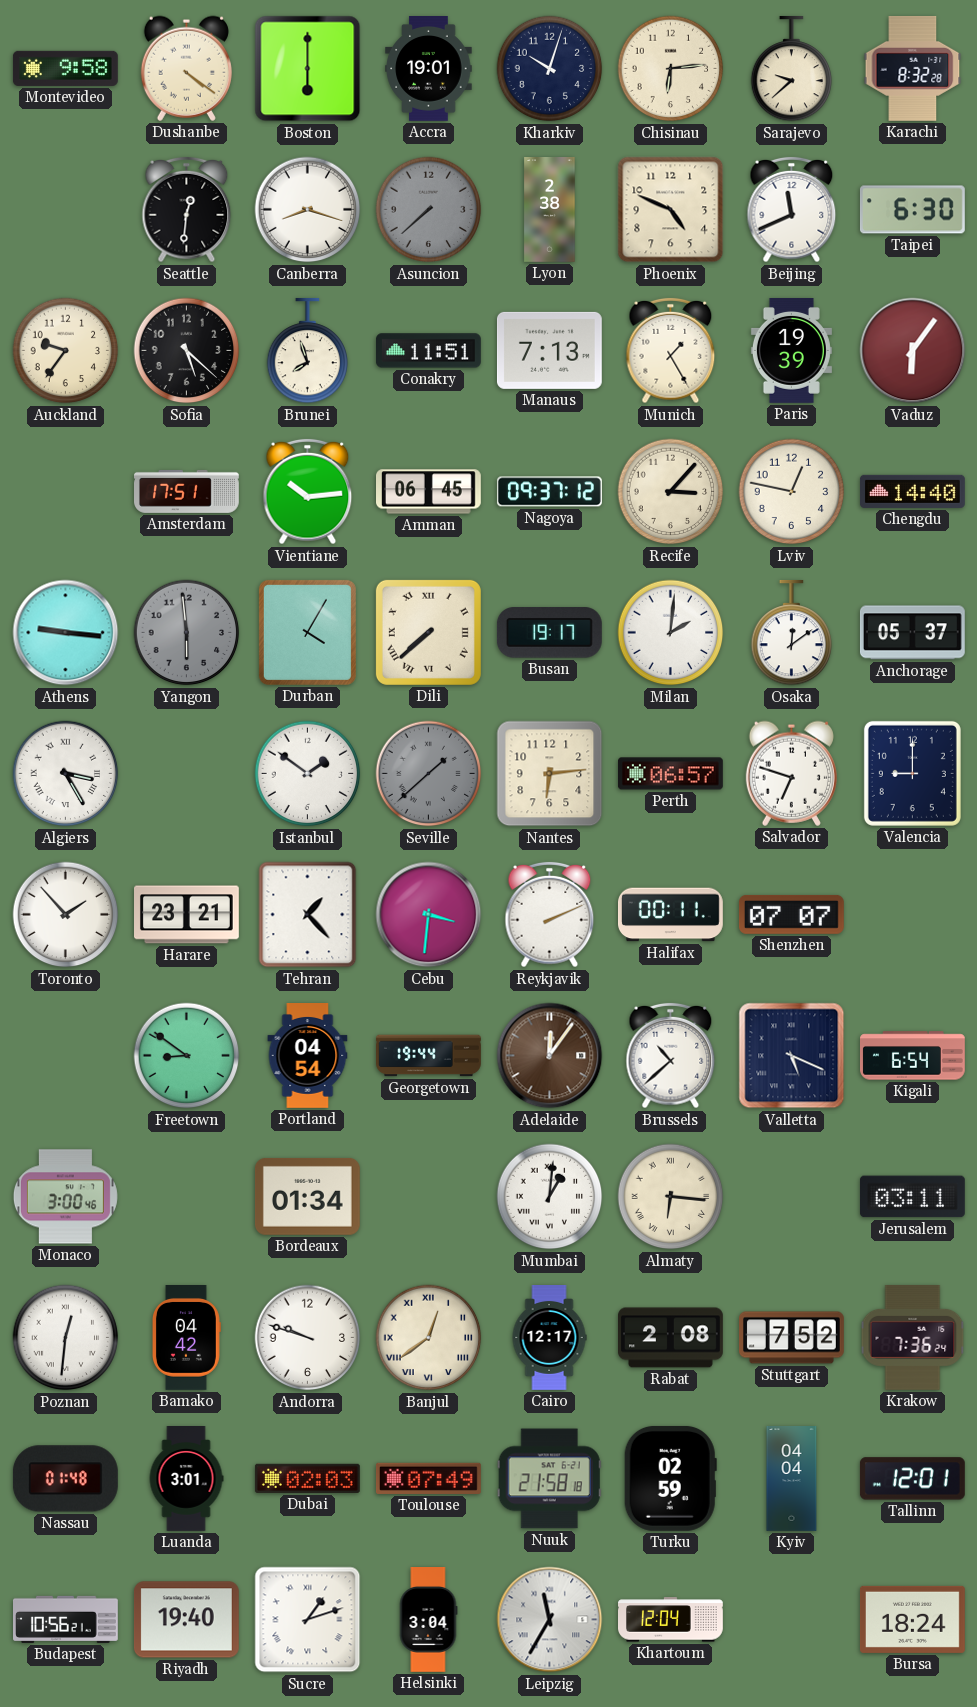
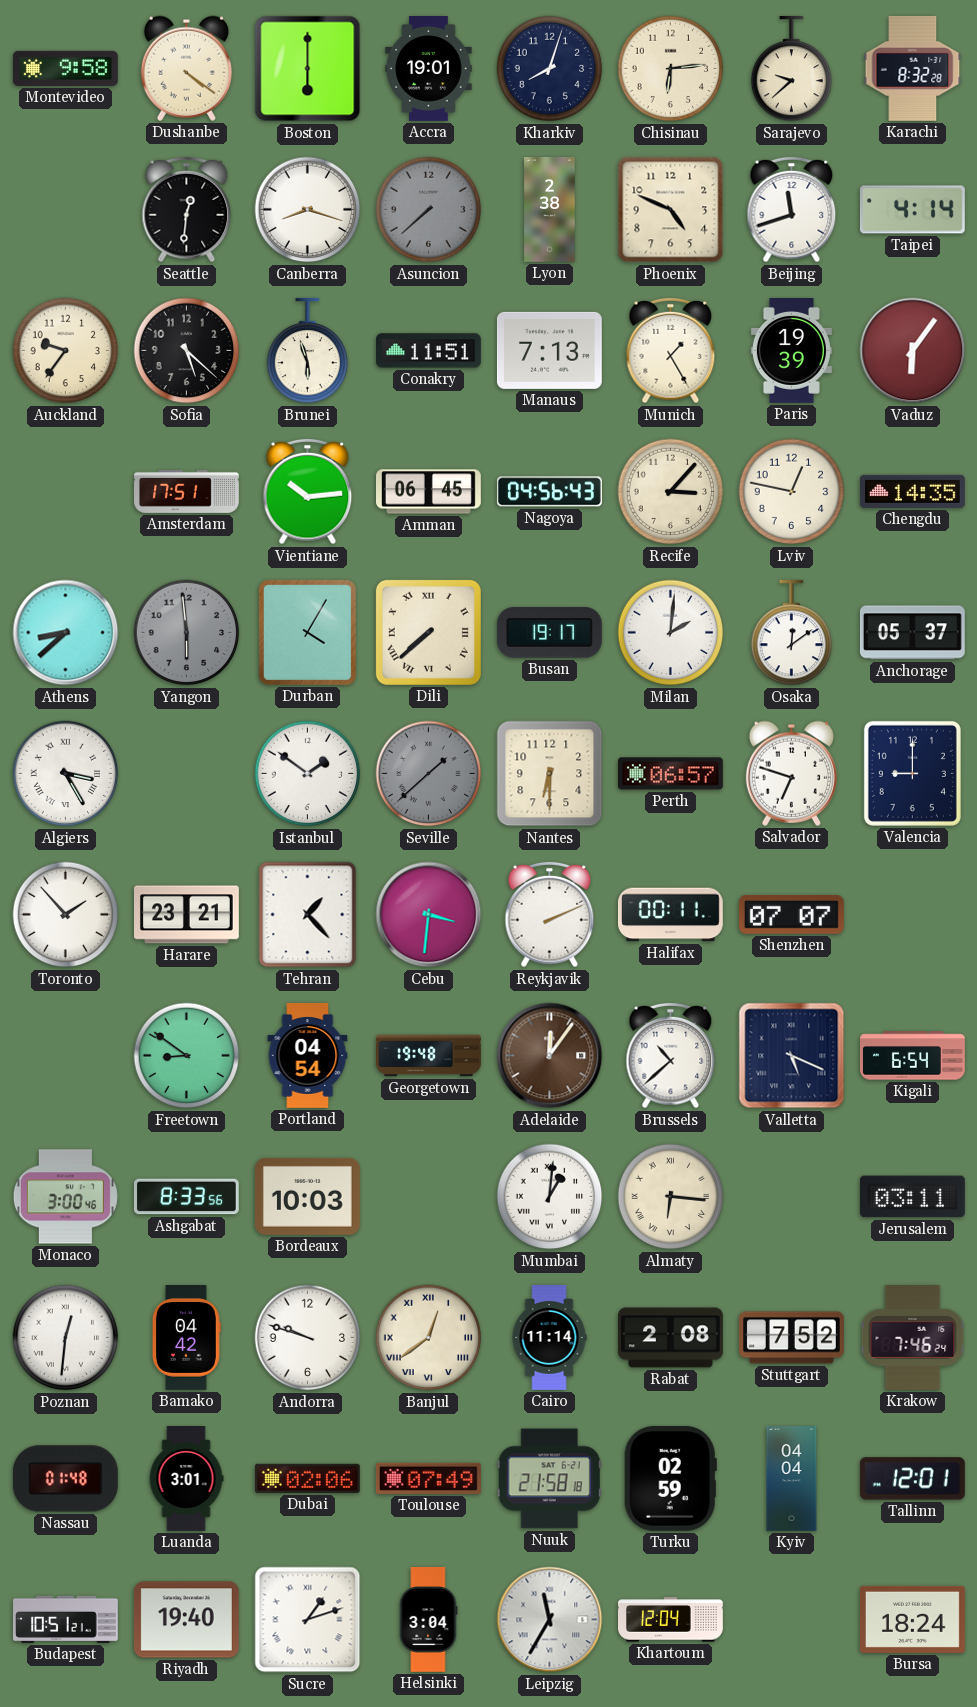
Kharkiv: 10:03 -> 8:03
Beijing: 11:41 -> 11:42
Taipei: 6:30 -> 4:14
Brunei: 7:57 -> 5:57
Nagoya: 09:37 -> 04:56
Chengdu: 14:40 -> 14:35
Athens: 9:16 -> 8:38
Nantes: 6:14 -> 6:30
Georgetown: 19:44 -> 19:48
Ashgabat: none -> 8:33
Bordeaux: 01:34 -> 10:03
Cairo: 12:17 -> 11:14
Krakow: 7:36 -> 7:46
Dubai: 02:03 -> 02:06
Budapest: 10:56 -> 10:51
